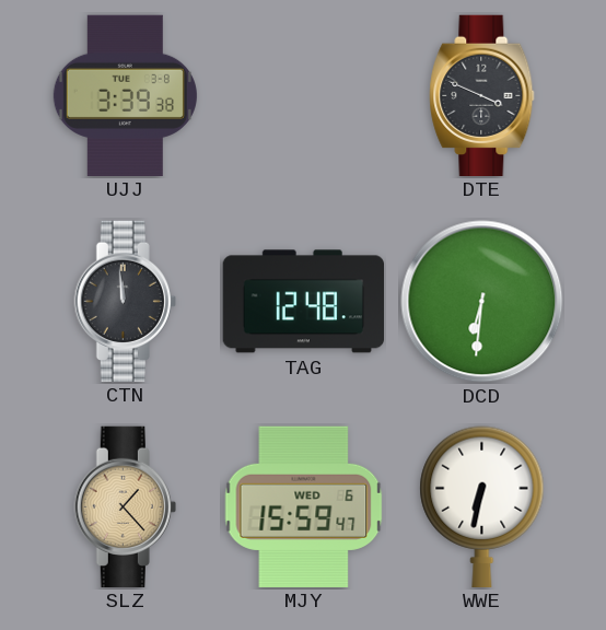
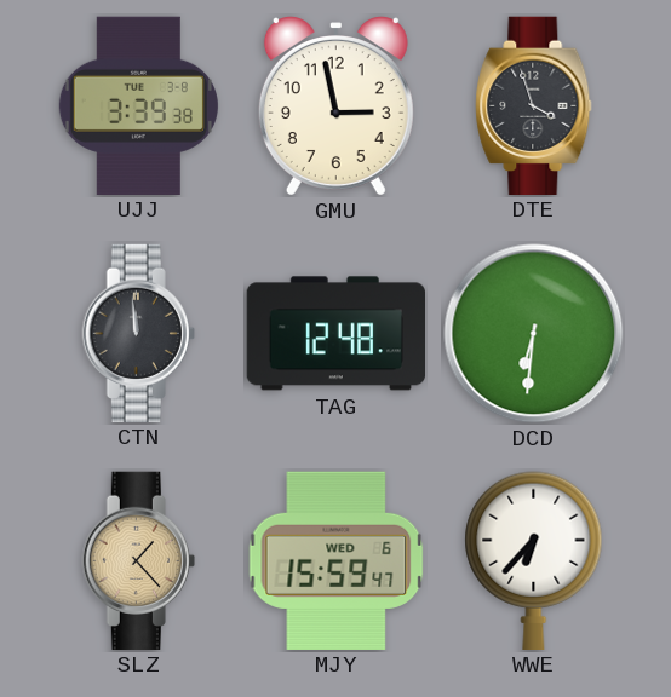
GMU: none -> 2:58
DTE: 3:49 -> 3:57
WWE: 6:32 -> 6:37
